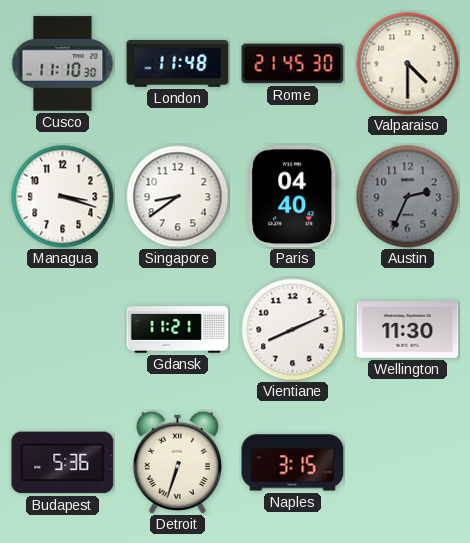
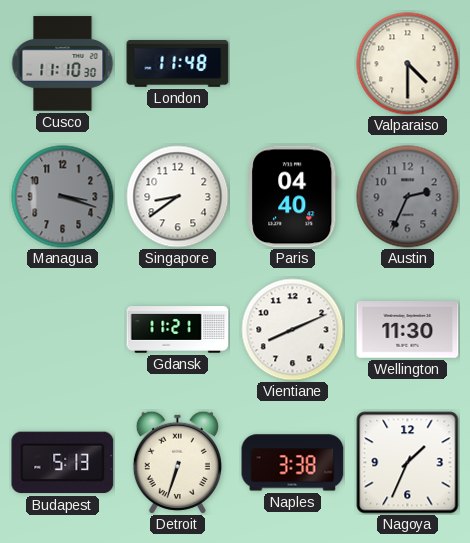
Rome: 21:45 -> none
Managua dial: white -> grey
Budapest: 5:36 -> 5:13
Naples: 3:15 -> 3:38
Nagoya: none -> 1:34
